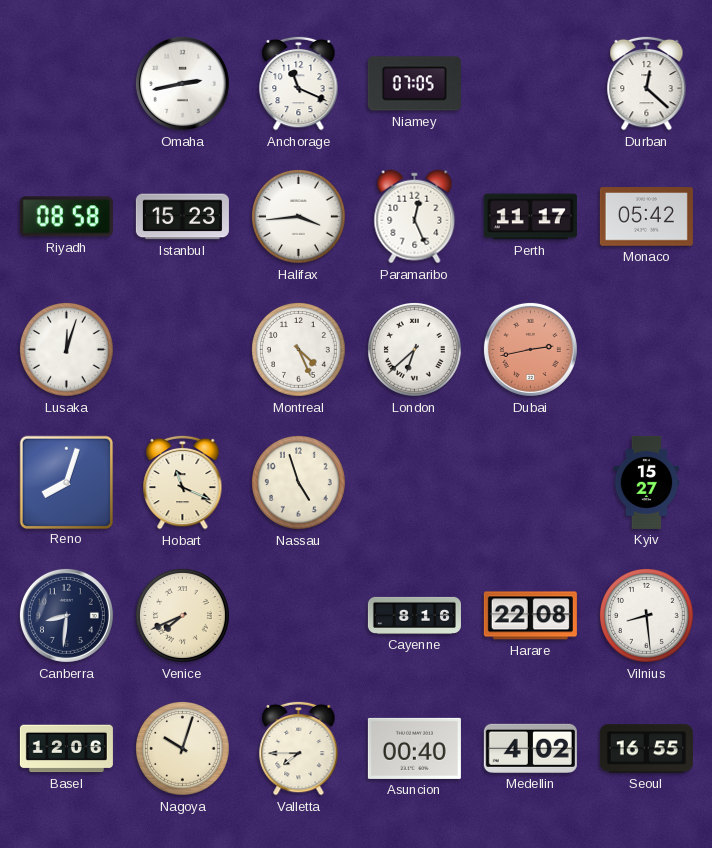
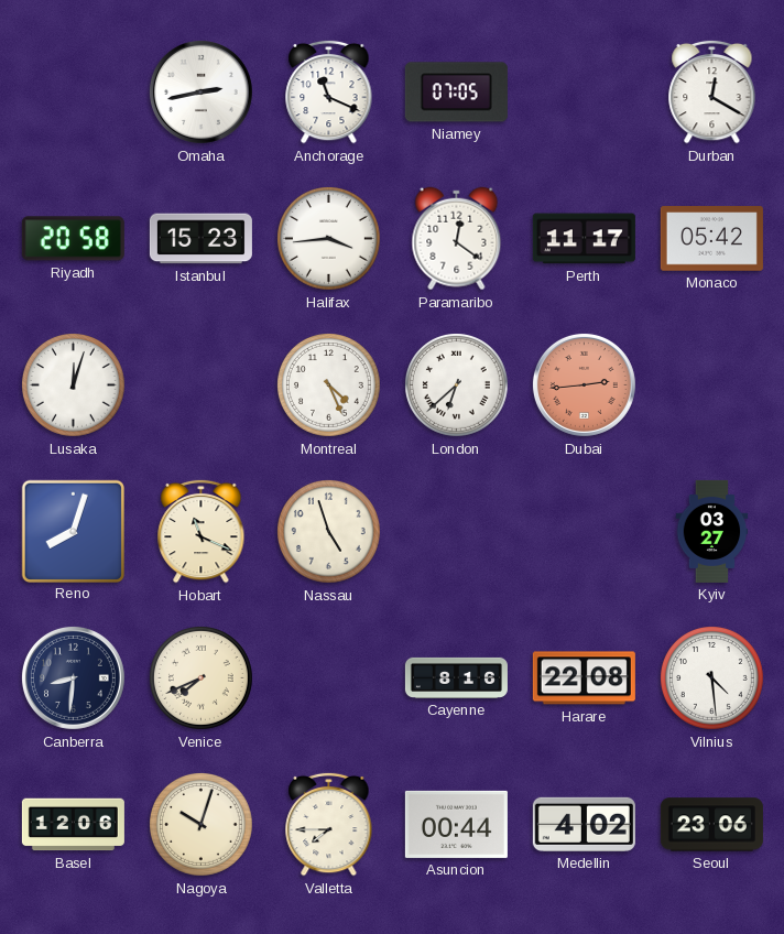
Durban: 12:22 -> 12:20
Riyadh: 08:58 -> 20:58
Paramaribo: 12:26 -> 12:21
Dubai: 2:43 -> 2:44
Kyiv: 15:27 -> 03:27
Vilnius: 8:29 -> 4:29
Asuncion: 00:40 -> 00:44
Seoul: 16:55 -> 23:06
